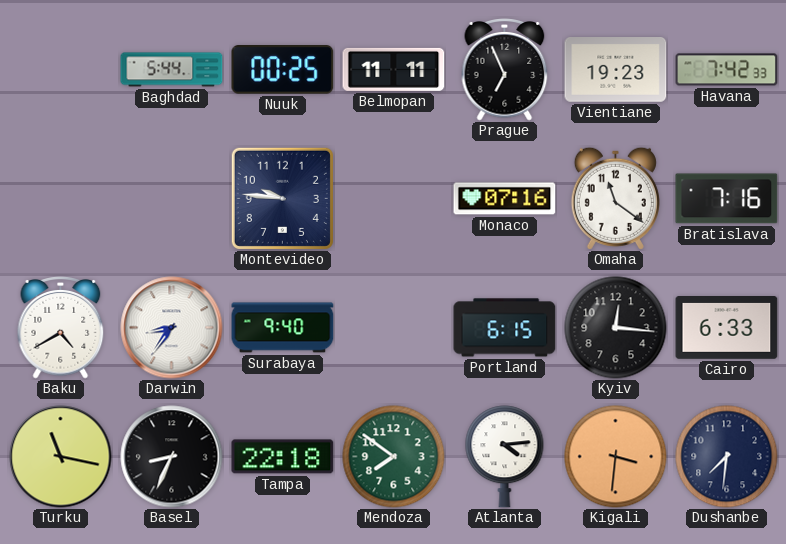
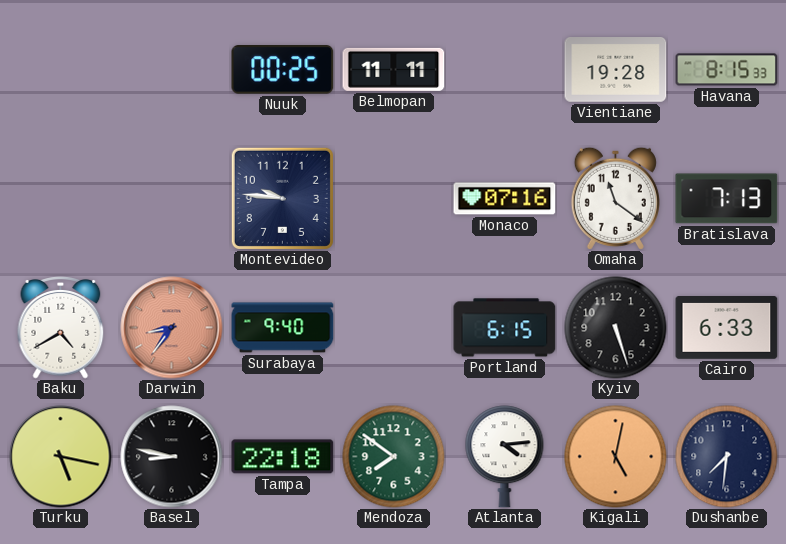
Baghdad: 5:44 -> none
Prague: 6:56 -> none
Vientiane: 19:23 -> 19:28
Havana: 7:42 -> 8:15
Bratislava: 7:16 -> 7:13
Darwin dial: white -> salmon
Kyiv: 12:16 -> 5:27
Turku: 11:17 -> 5:17
Basel: 8:34 -> 8:47
Kigali: 3:31 -> 5:02
